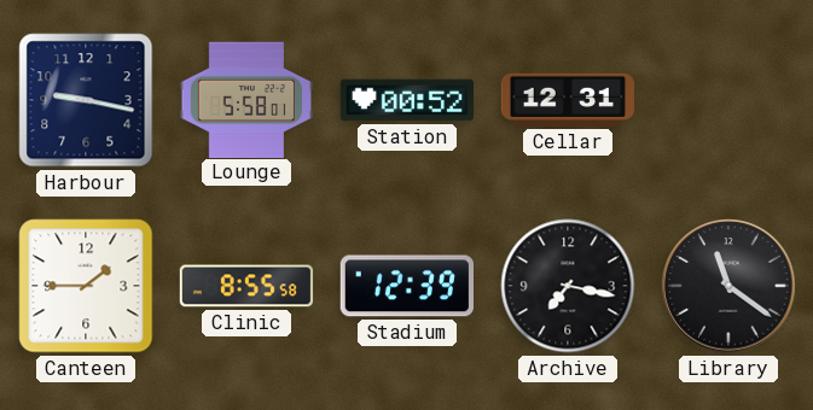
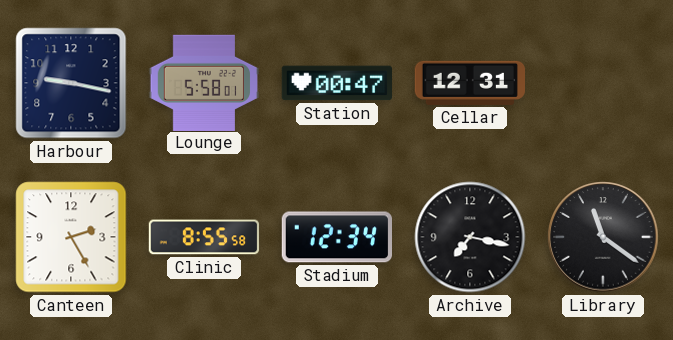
Station: 00:52 -> 00:47
Canteen: 1:45 -> 2:25
Stadium: 12:39 -> 12:34
